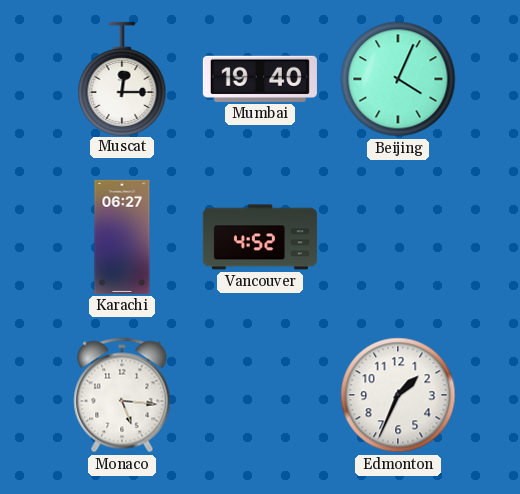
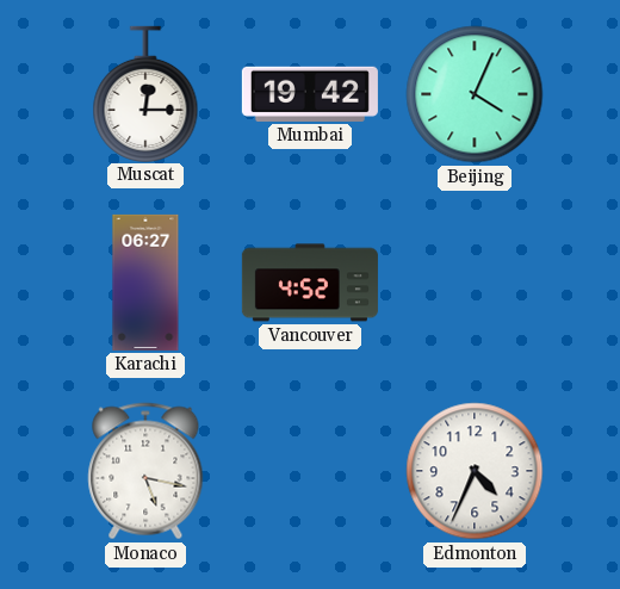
Mumbai: 19:40 -> 19:42
Monaco: 5:16 -> 5:17
Edmonton: 1:34 -> 4:34
